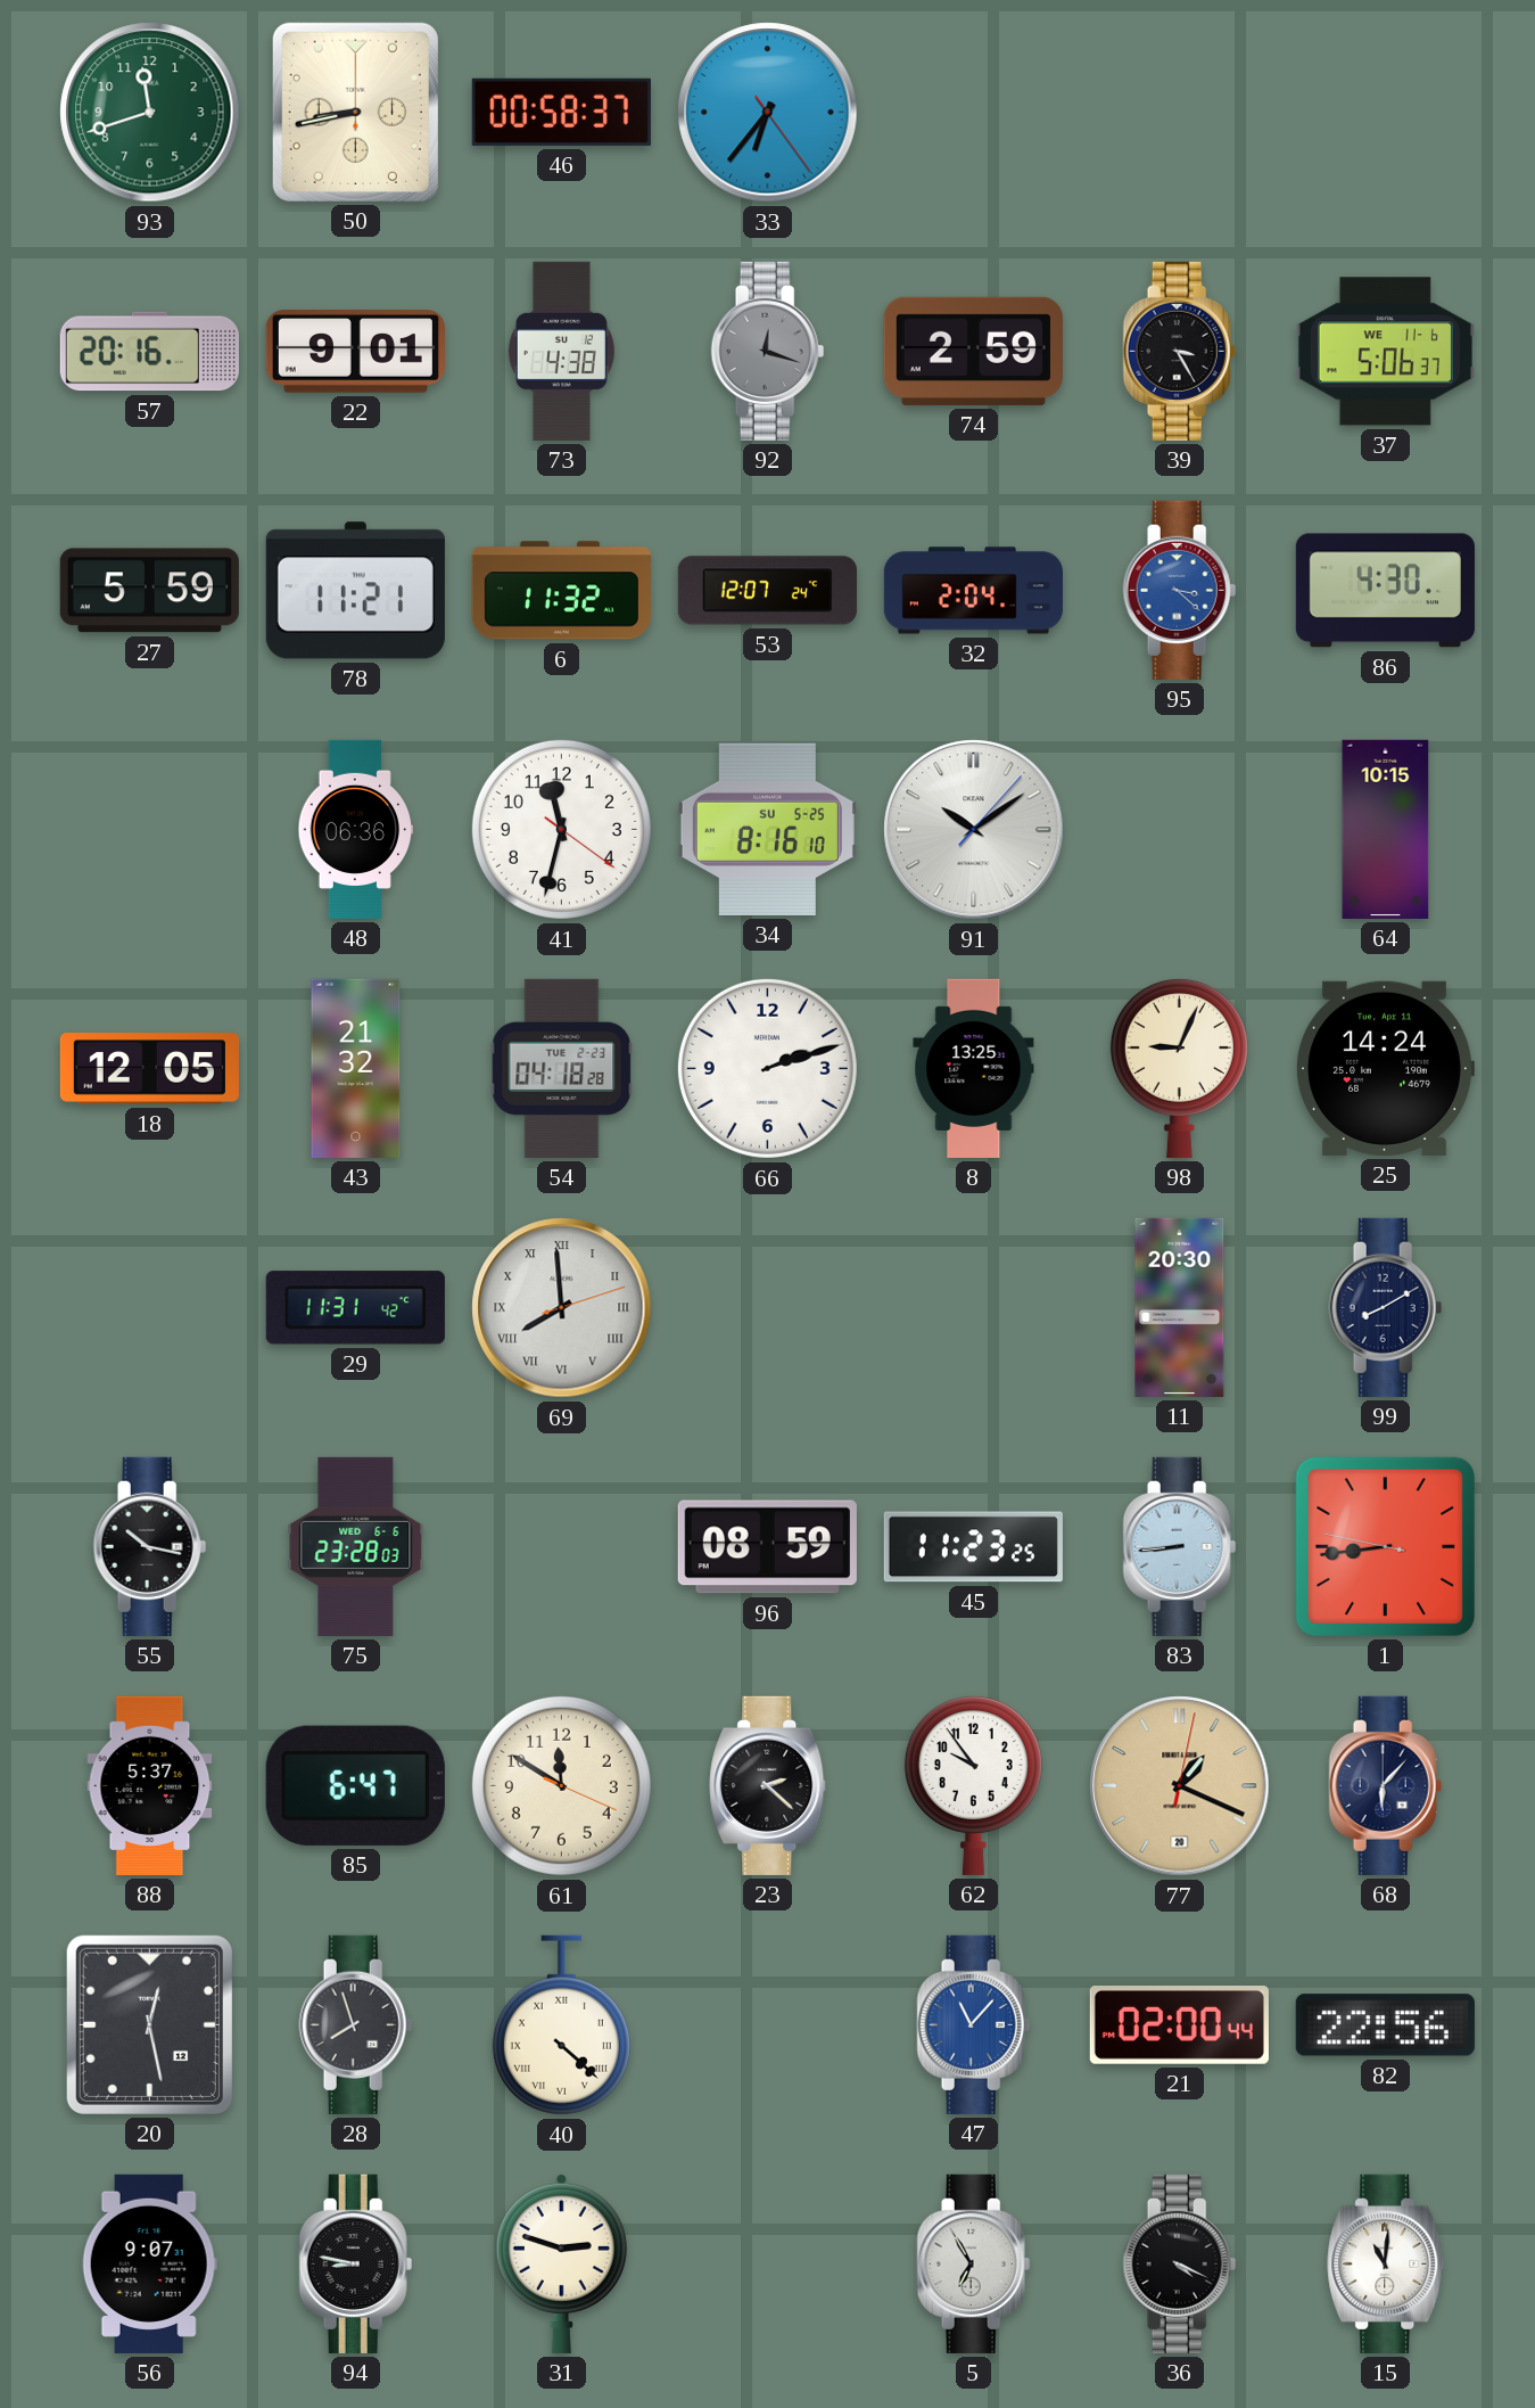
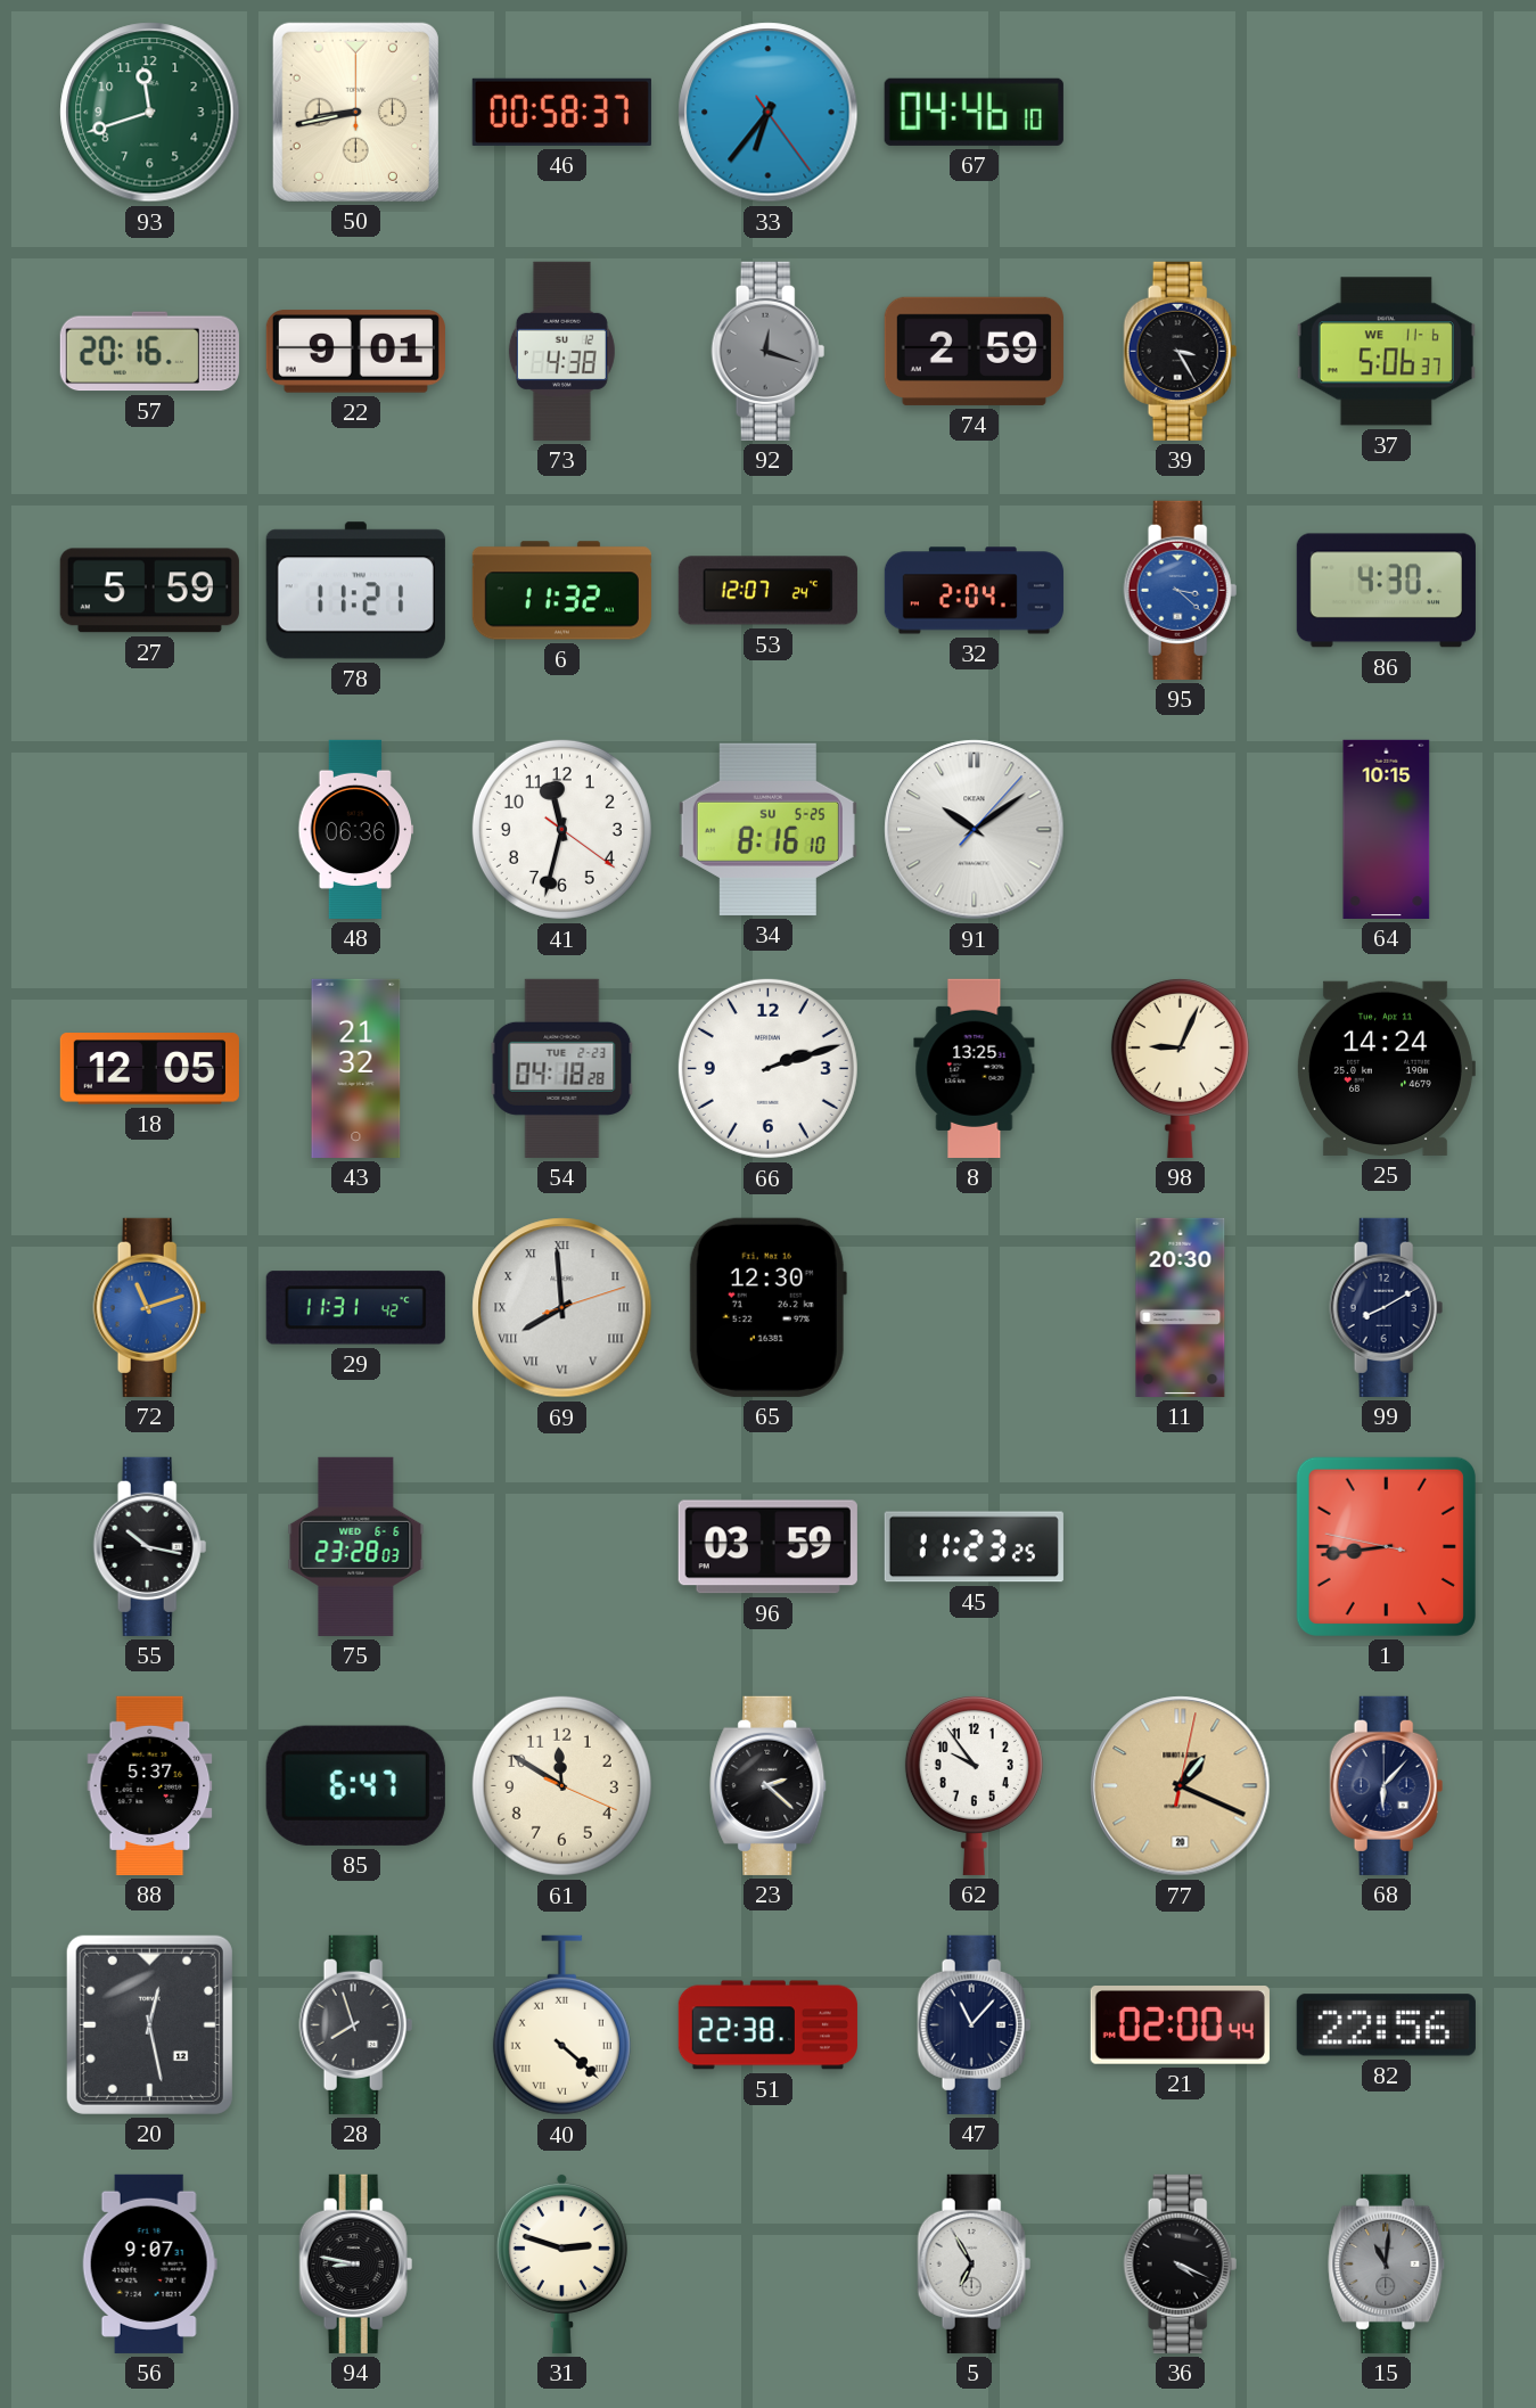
67: none -> 04:46
72: none -> 11:12
65: none -> 12:30
96: 08:59 -> 03:59
83: 8:44 -> none
51: none -> 22:38
47 dial: blue -> navy
15 dial: white -> grey
